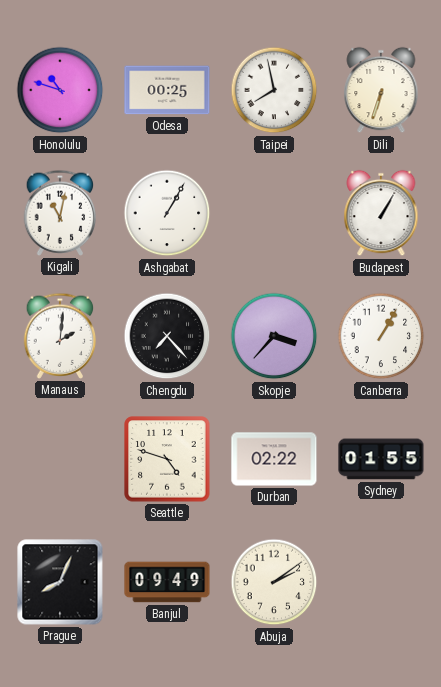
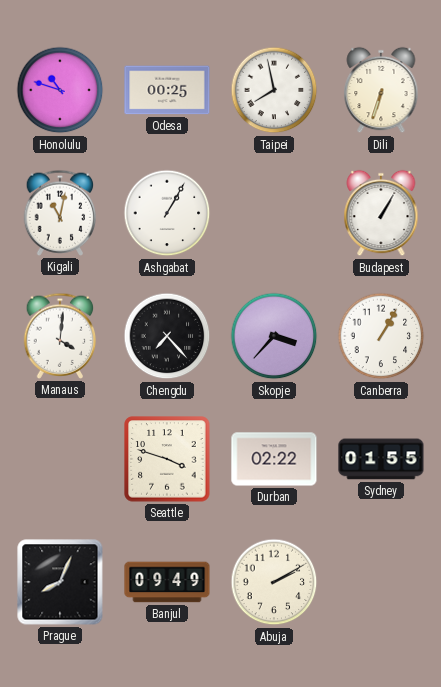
Manaus: 2:01 -> 4:01
Seattle: 4:48 -> 3:48
Abuja: 2:09 -> 2:10
